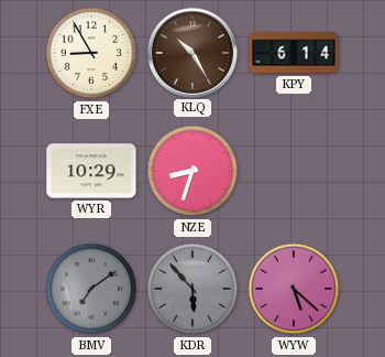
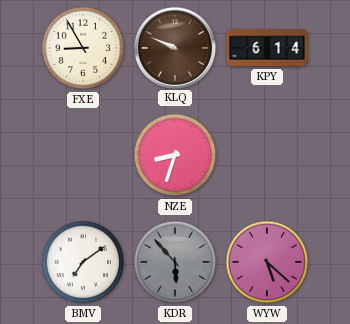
KLQ: 10:25 -> 9:49
WYR: 10:29 -> none
BMV dial: grey -> white
